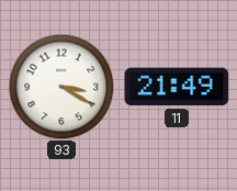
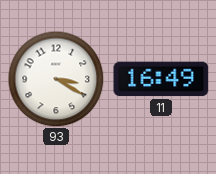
11: 21:49 -> 16:49
